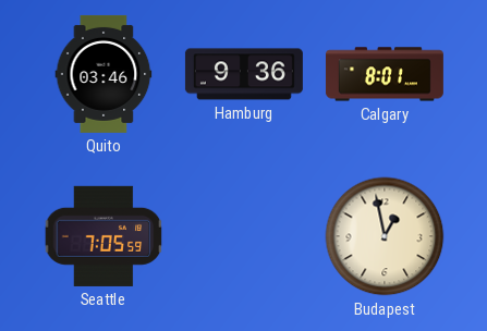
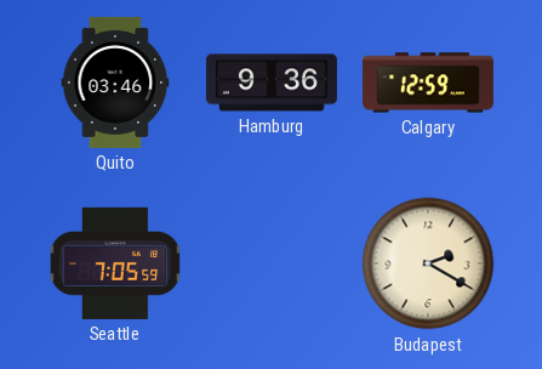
Calgary: 8:01 -> 12:59
Budapest: 12:58 -> 2:20
